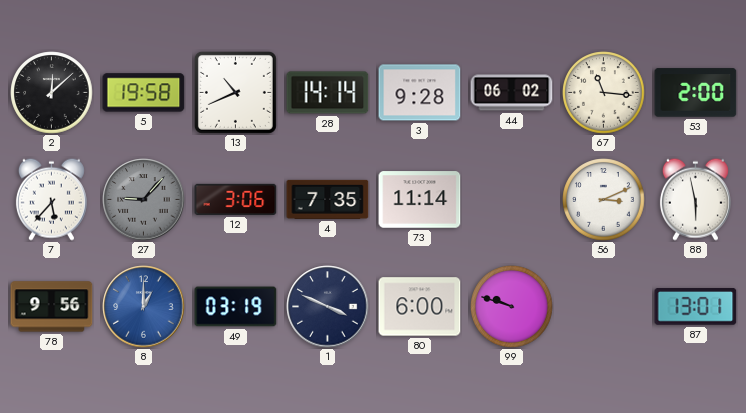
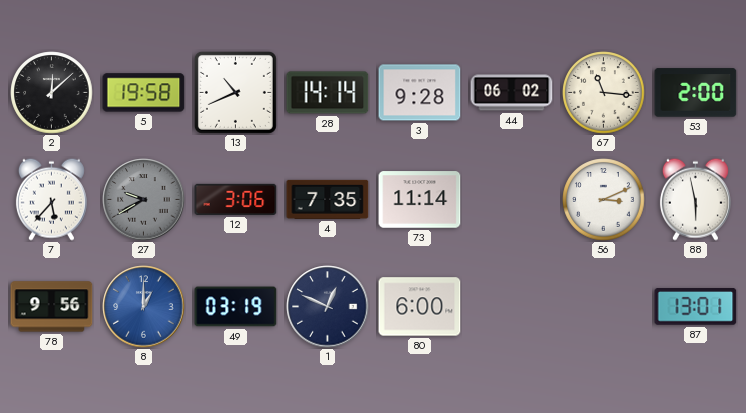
27: 9:07 -> 9:40
1: 3:49 -> 12:49
99: 9:48 -> none
